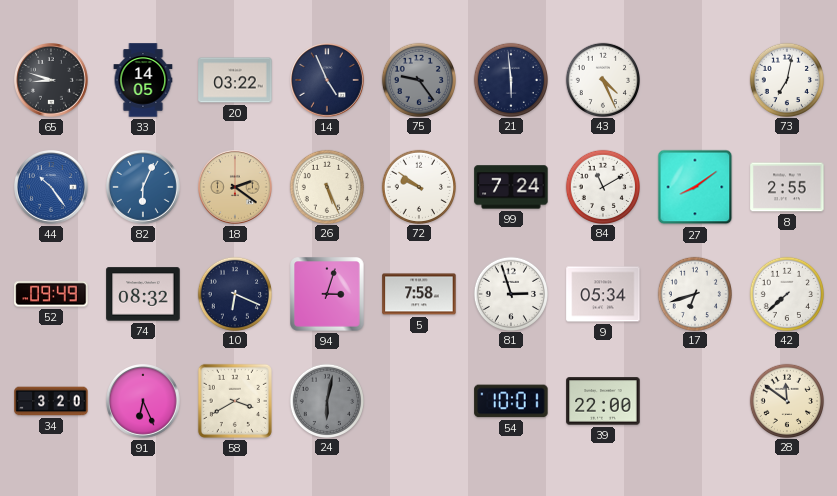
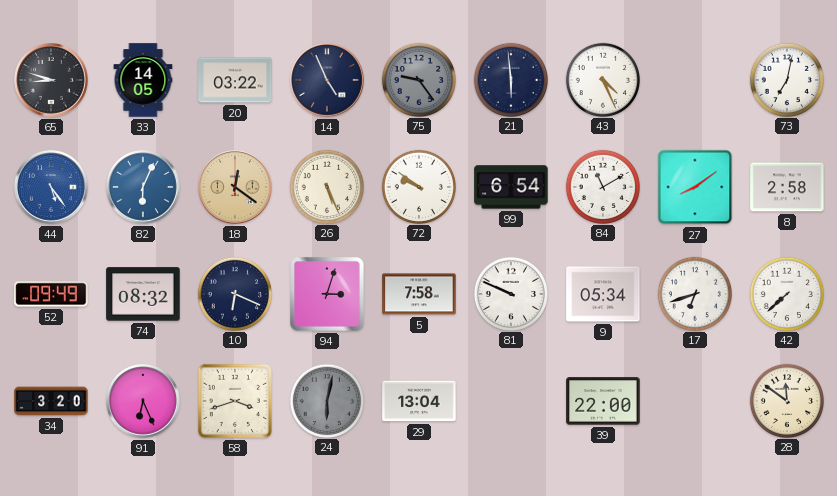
44: 10:24 -> 5:24
18: 2:21 -> 12:21
99: 7:24 -> 6:54
8: 2:55 -> 2:58
81: 2:57 -> 9:49
58: 3:40 -> 3:42
29: none -> 13:04
54: 10:01 -> none
